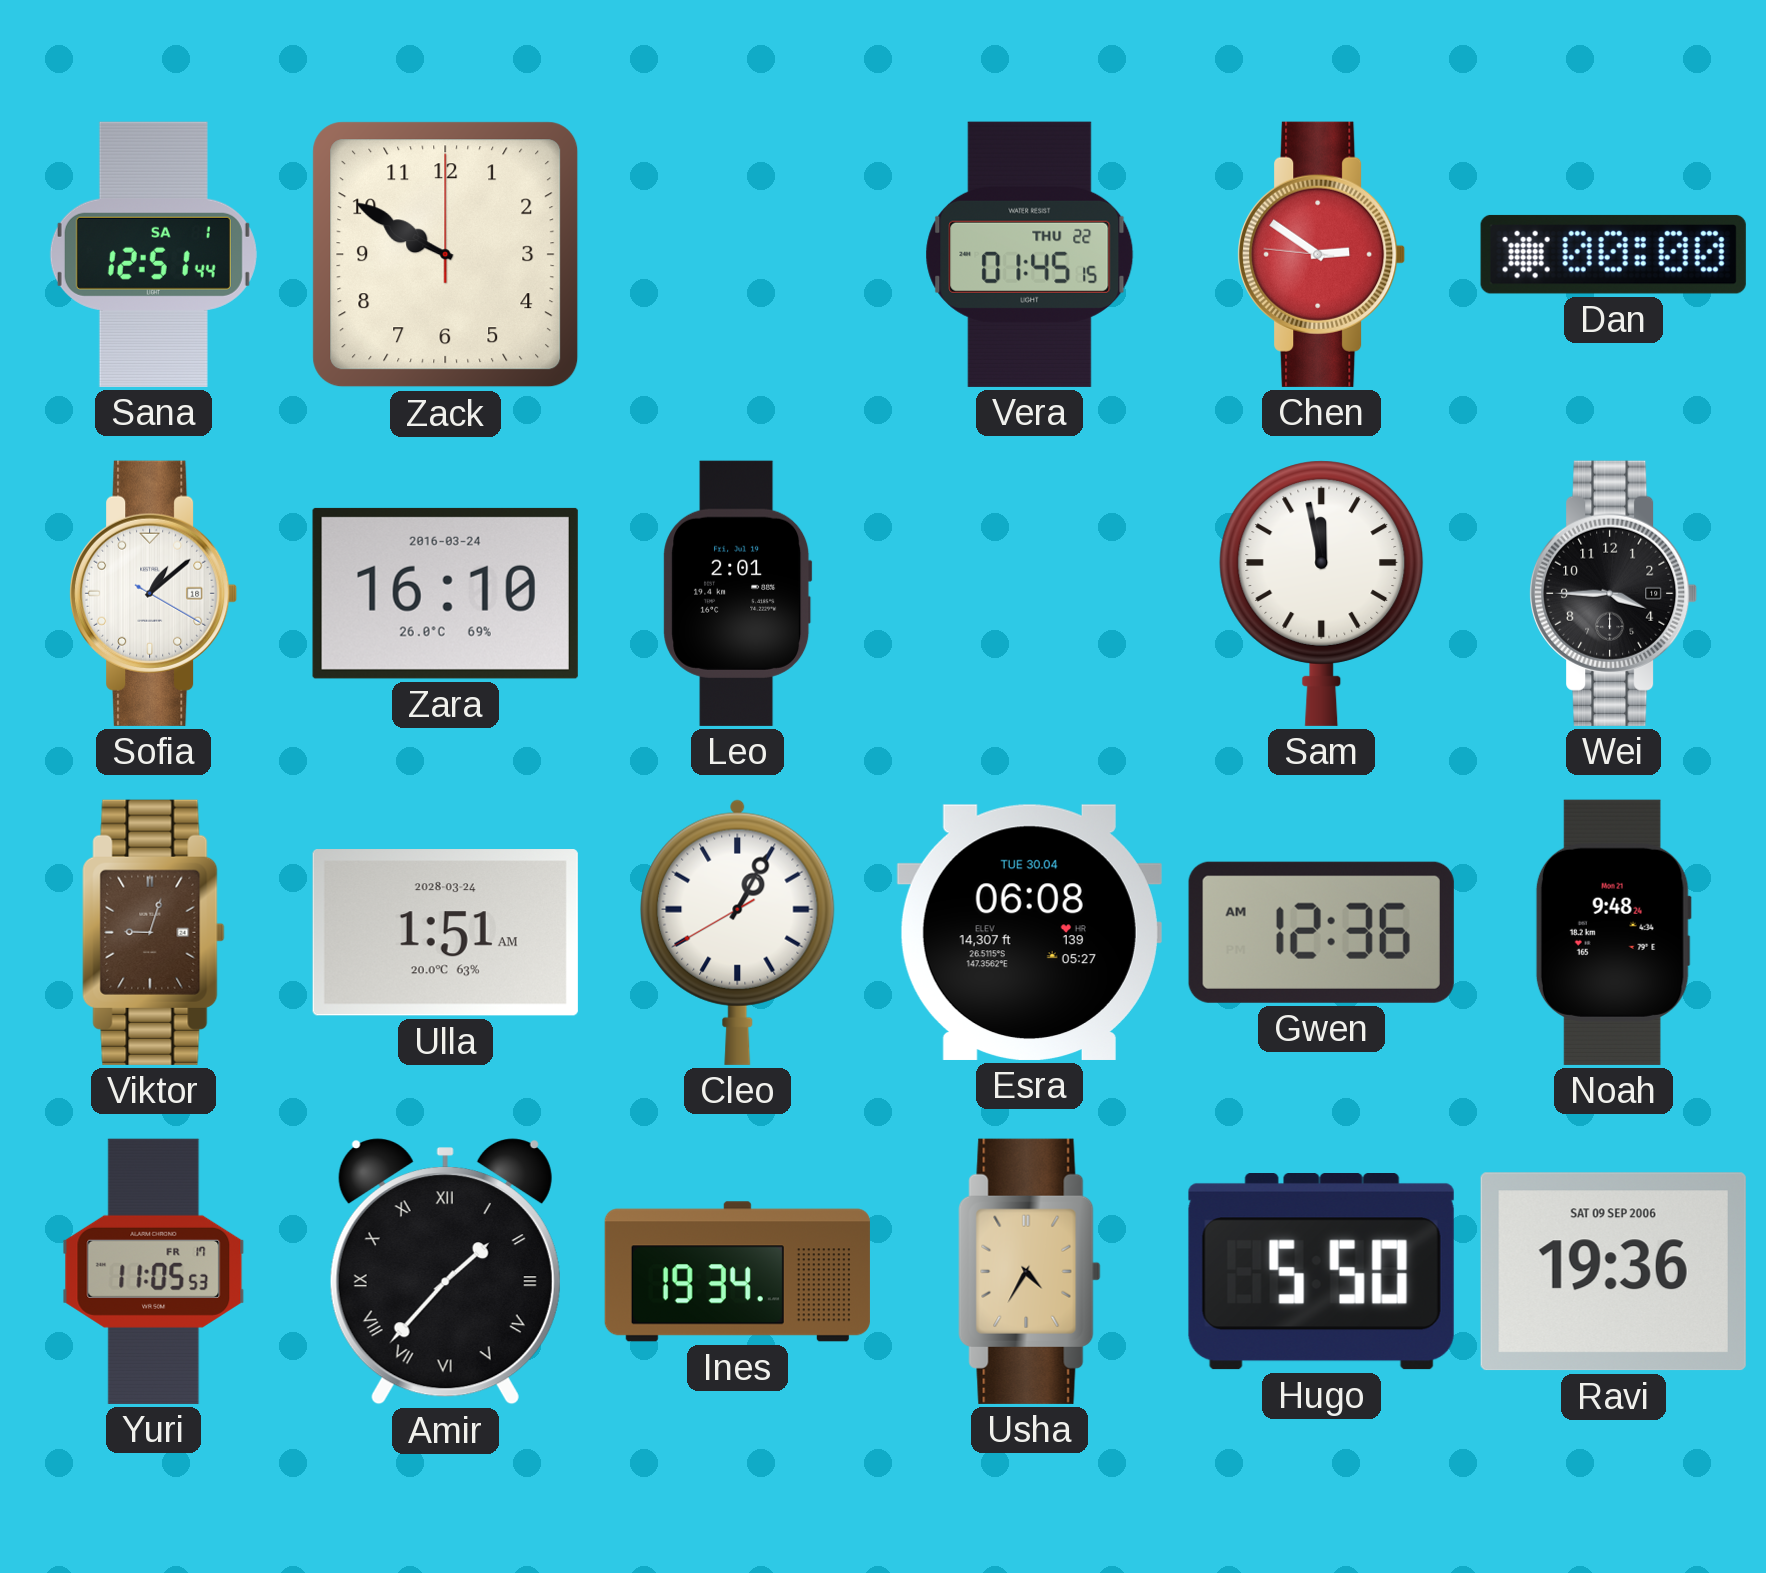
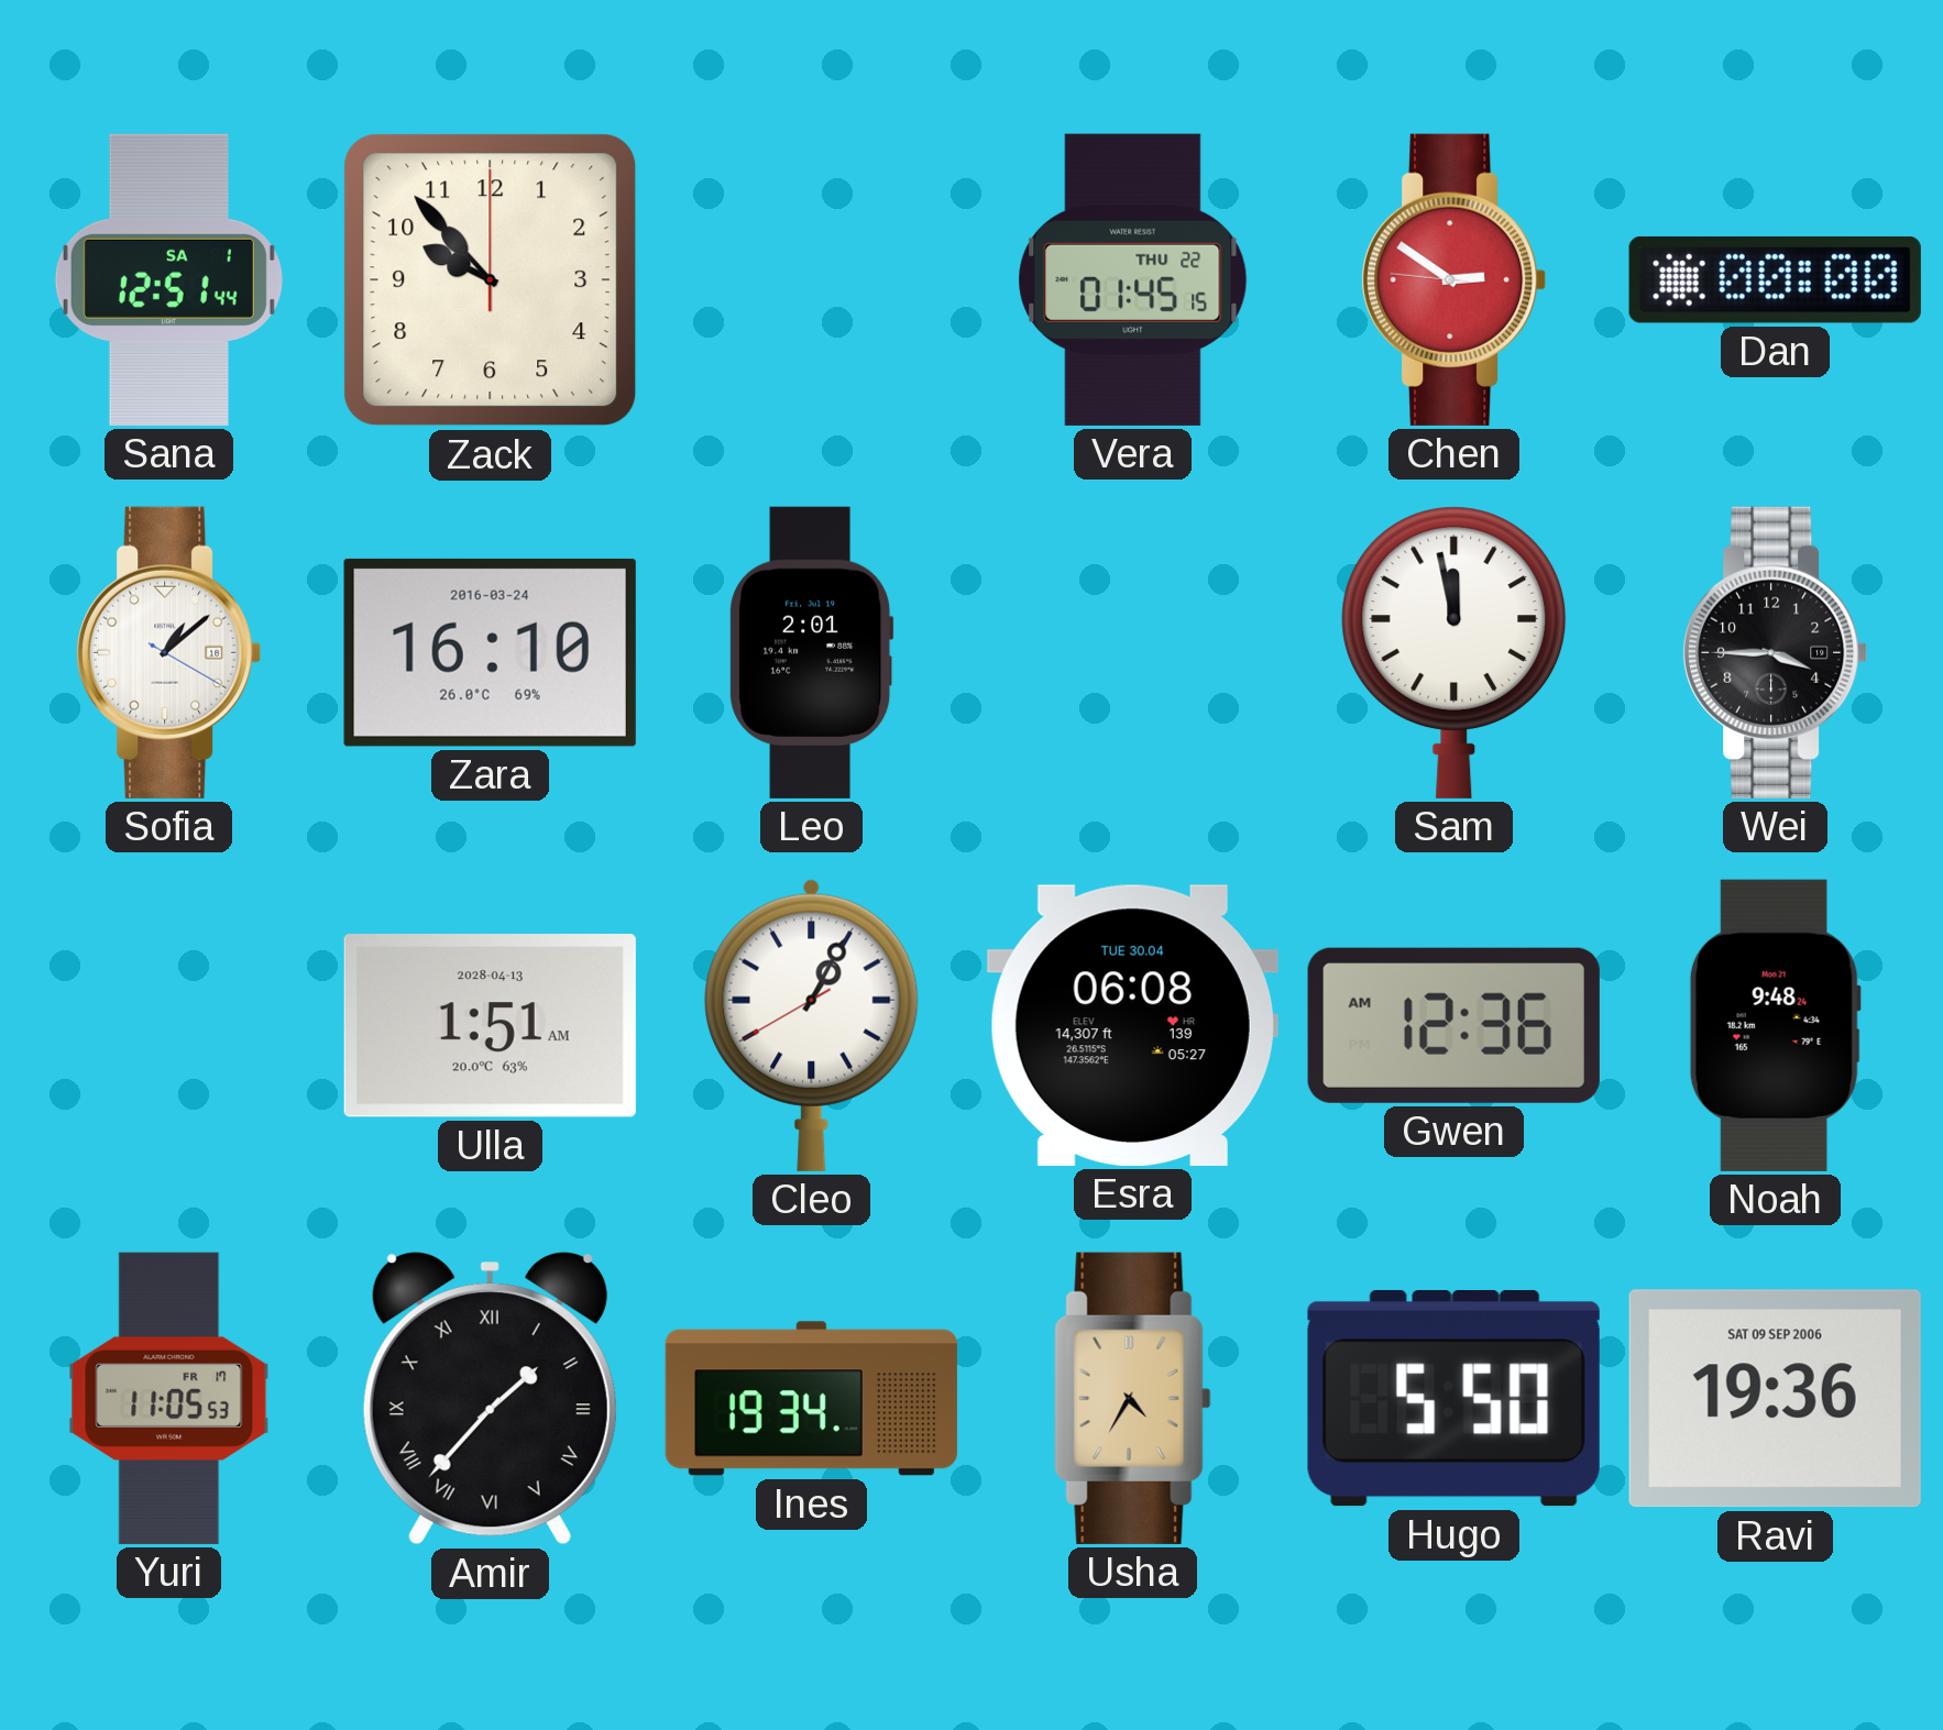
Zack: 9:50 -> 9:53
Viktor: 9:03 -> none
Ulla date: 2028-03-24 -> 2028-04-13
